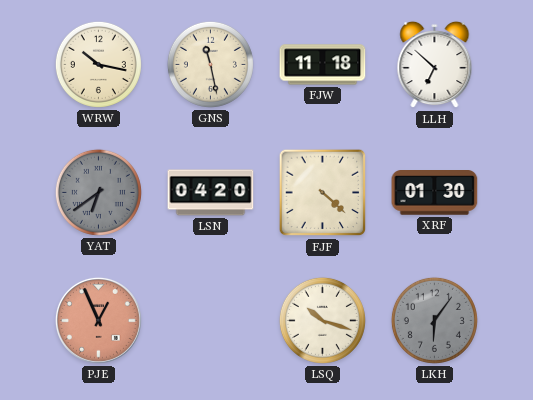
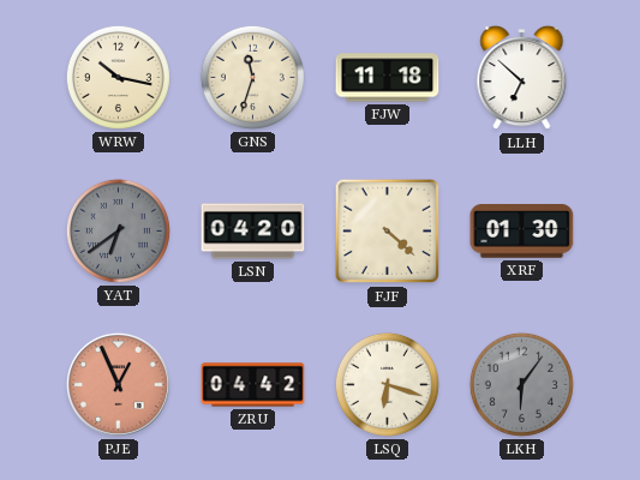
GNS: 11:28 -> 11:33
ZRU: none -> 04:42
LSQ: 10:18 -> 6:18
